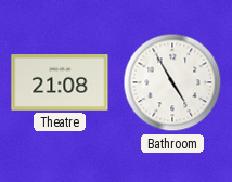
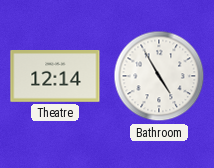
Theatre: 21:08 -> 12:14
